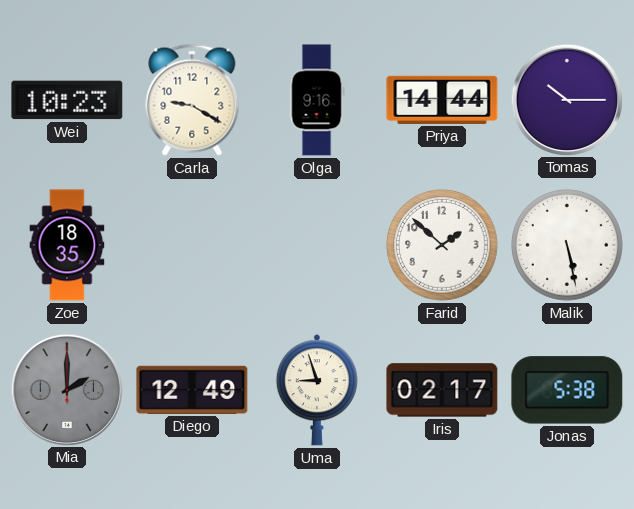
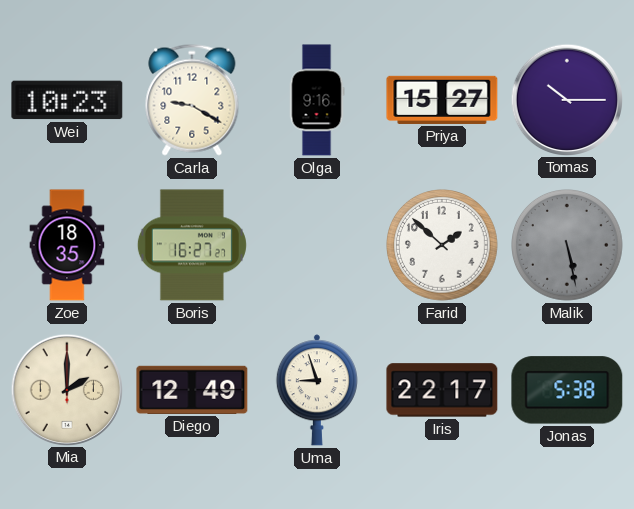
Priya: 14:44 -> 15:27
Boris: none -> 16:27
Malik dial: white -> grey
Mia dial: grey -> cream
Iris: 02:17 -> 22:17
